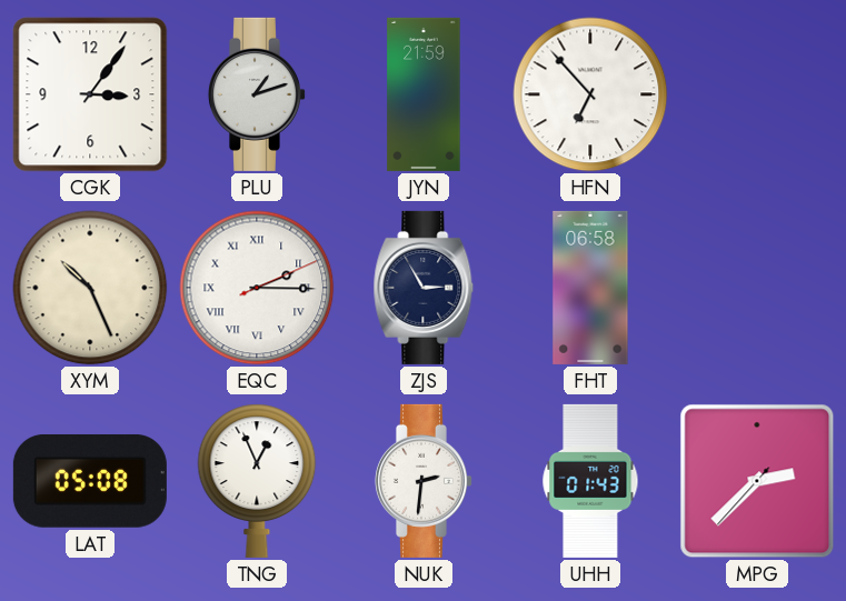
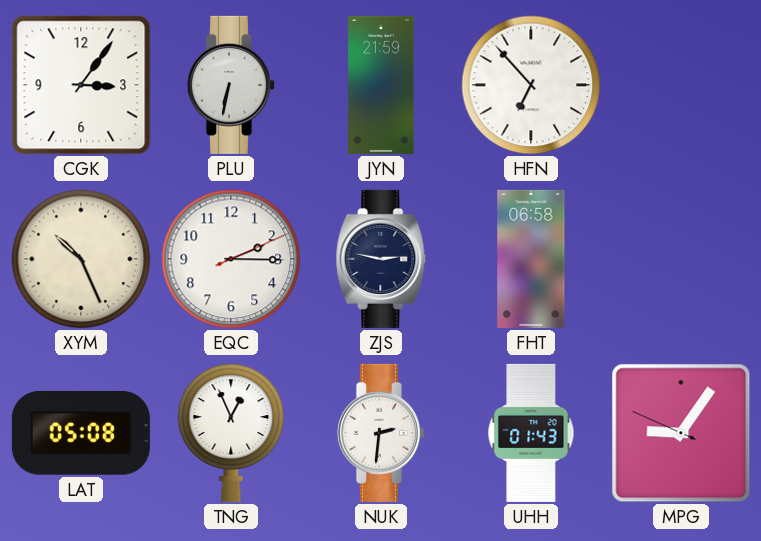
PLU: 1:12 -> 6:32
EQC numerals: Roman -> Arabic
ZJS: 2:55 -> 2:47
MPG: 2:37 -> 9:05
